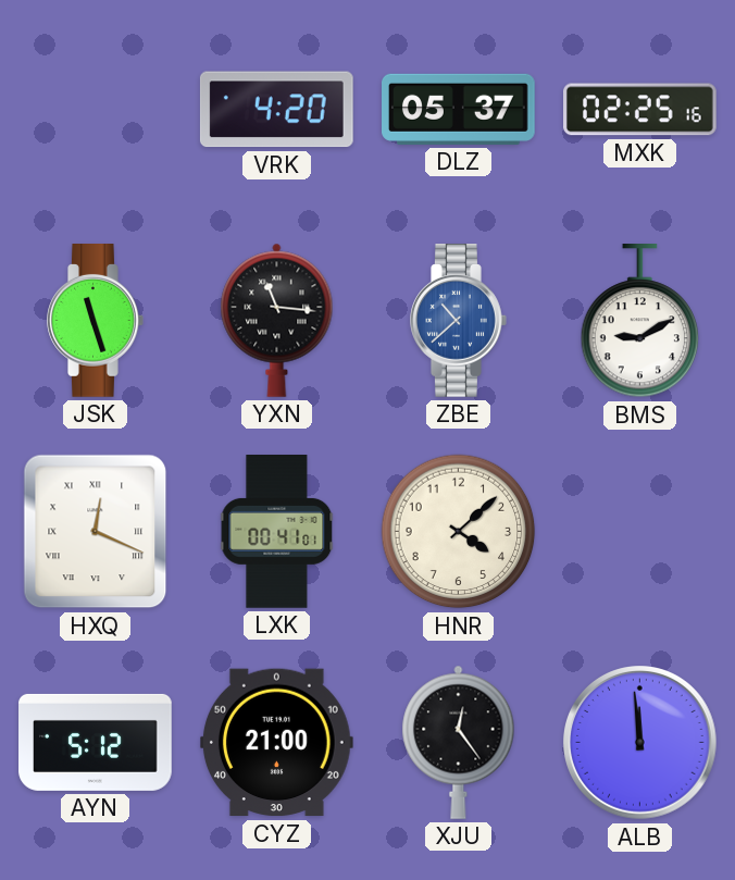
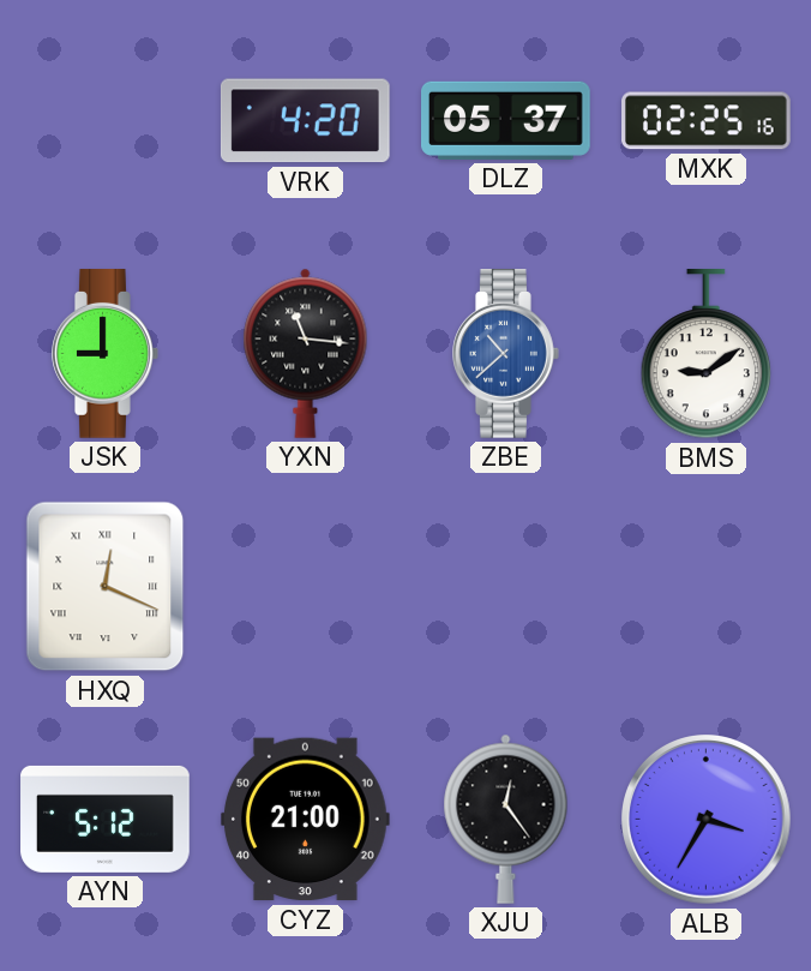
JSK: 11:27 -> 9:00
BMS: 9:10 -> 9:09
LXK: 00:41 -> none
HNR: 4:08 -> none
ALB: 11:59 -> 3:35
